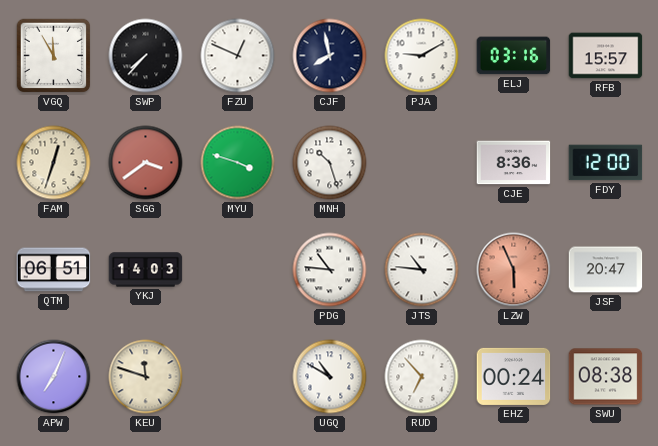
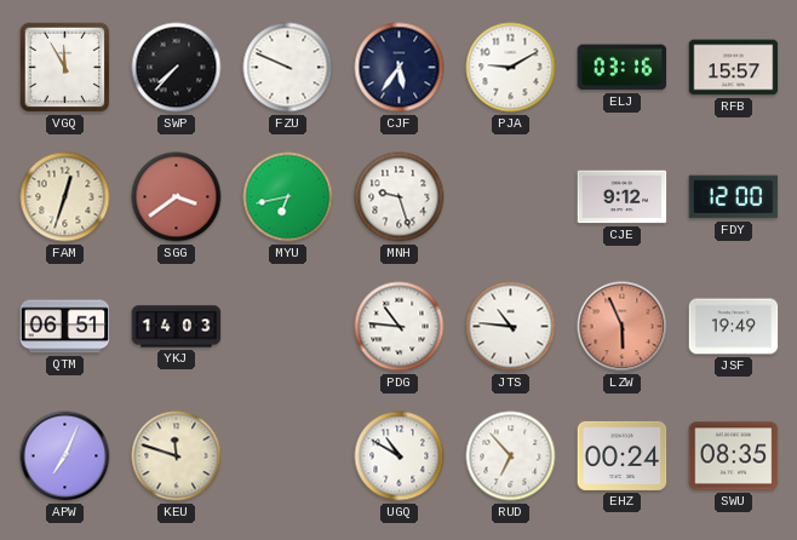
FZU: 12:49 -> 9:49
CJF: 7:58 -> 5:36
MYU: 3:48 -> 6:43
MNH: 10:27 -> 9:27
CJE: 8:36 -> 9:12
JSF: 20:47 -> 19:49
SWU: 08:38 -> 08:35
